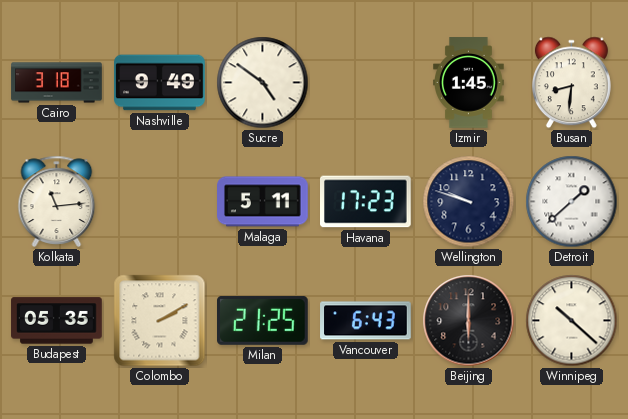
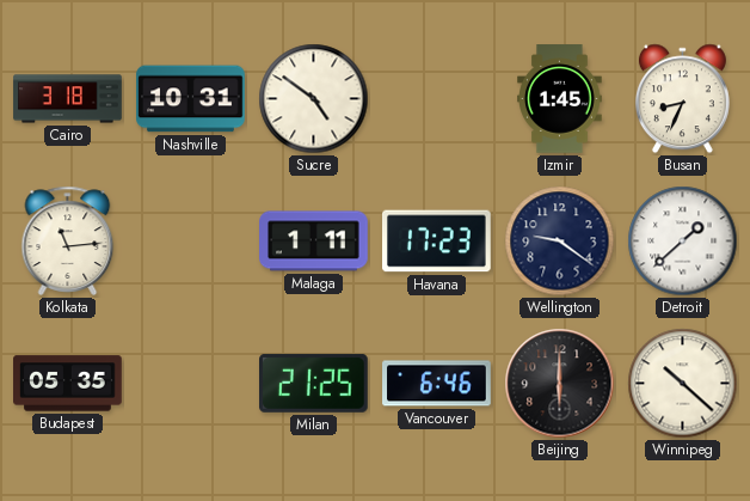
Nashville: 9:49 -> 10:31
Busan: 8:31 -> 8:34
Malaga: 5:11 -> 1:11
Wellington: 9:48 -> 9:21
Colombo: 2:10 -> none
Vancouver: 6:43 -> 6:46
